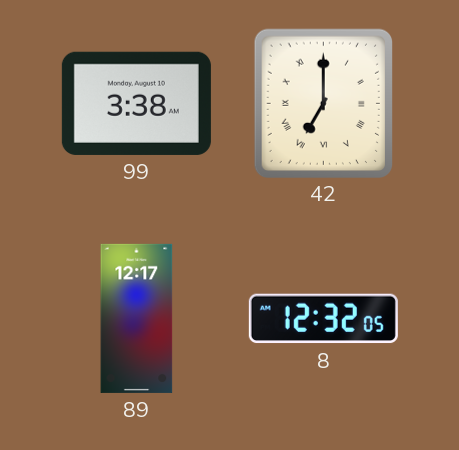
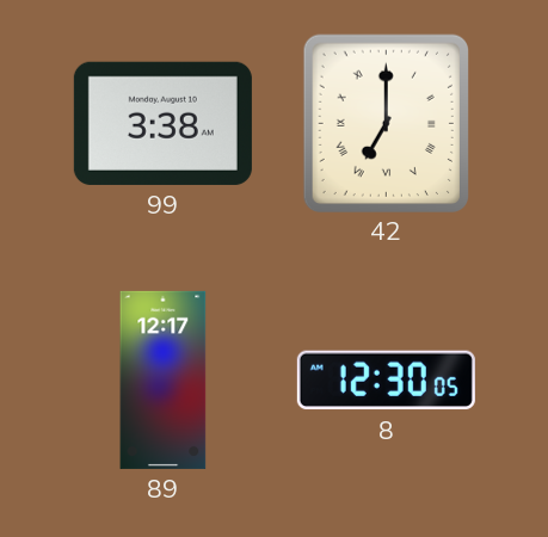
8: 12:32 -> 12:30
